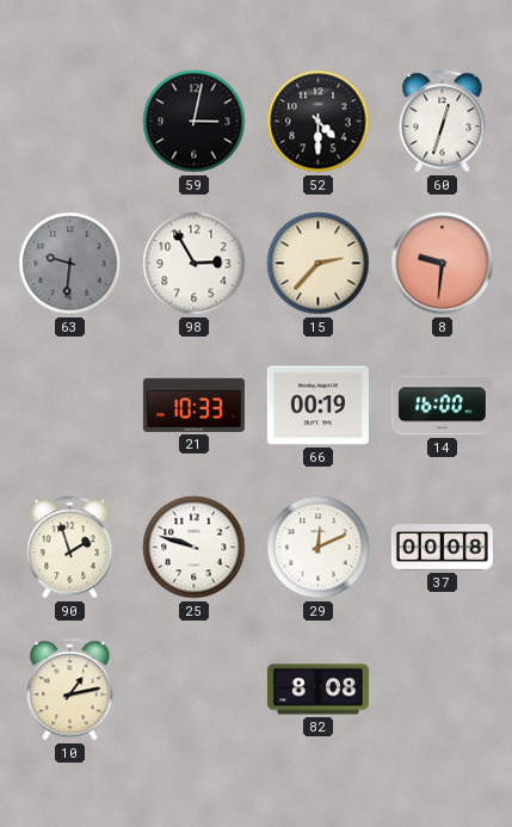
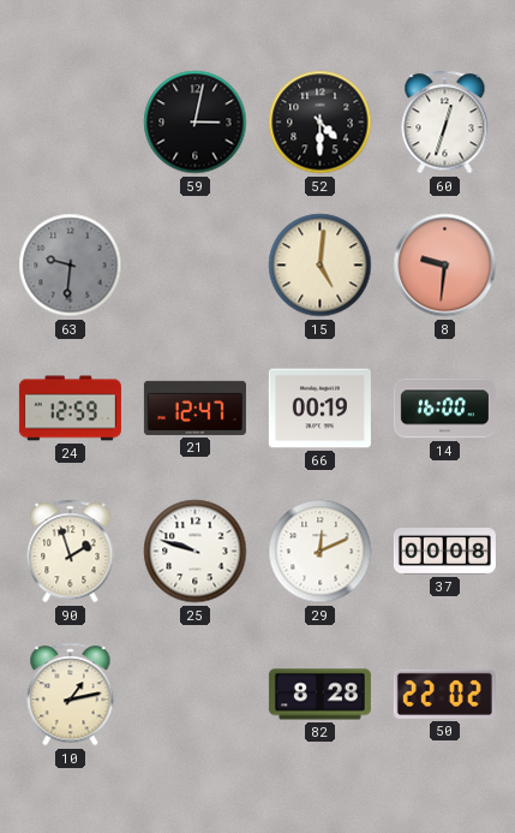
98: 2:55 -> none
15: 2:37 -> 5:01
24: none -> 12:59
21: 10:33 -> 12:47
82: 8:08 -> 8:28
50: none -> 22:02
